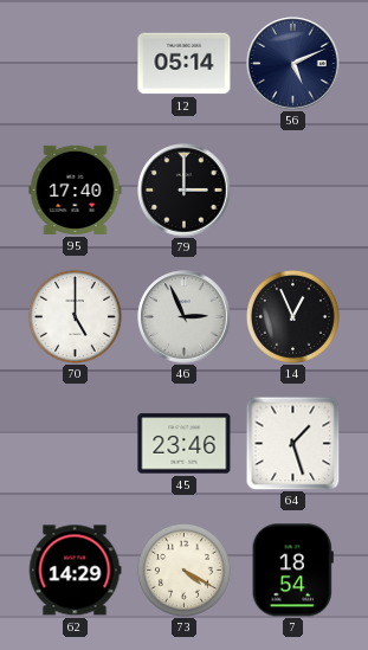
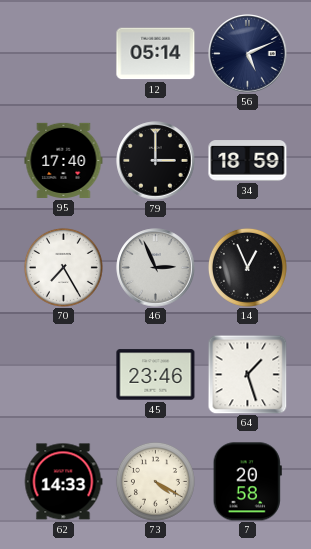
34: none -> 18:59
70: 5:00 -> 7:25
62: 14:29 -> 14:33
7: 18:54 -> 20:58
